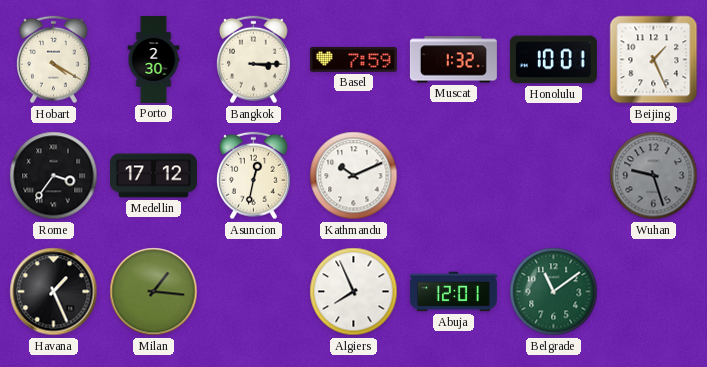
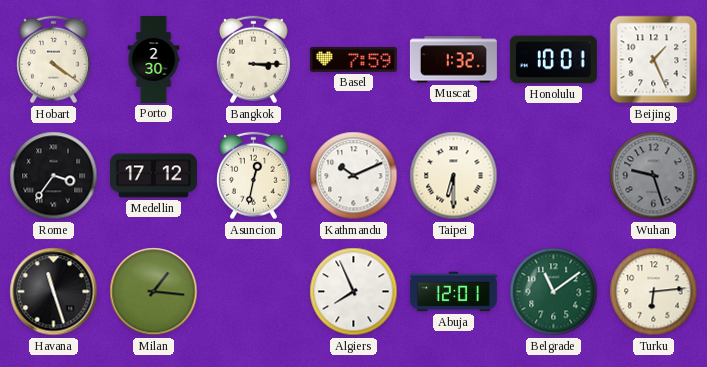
Hobart: 4:20 -> 4:21
Taipei: none -> 6:30
Havana: 1:26 -> 11:27
Turku: none -> 6:14
